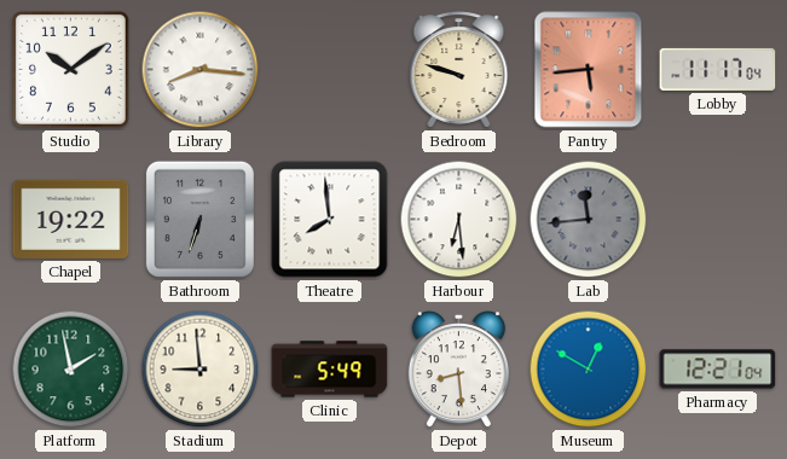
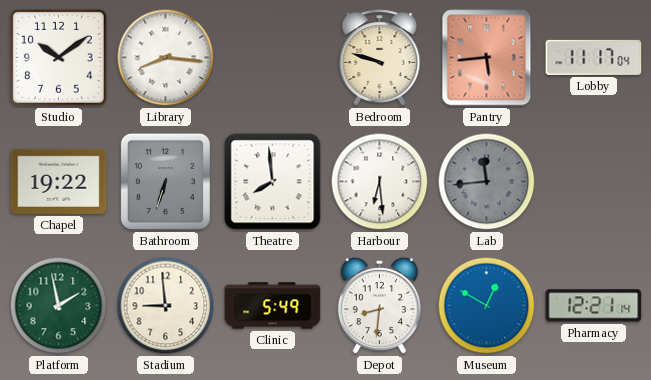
Depot: 8:29 -> 8:31
Pharmacy: 12:21:04 -> 12:21:14
